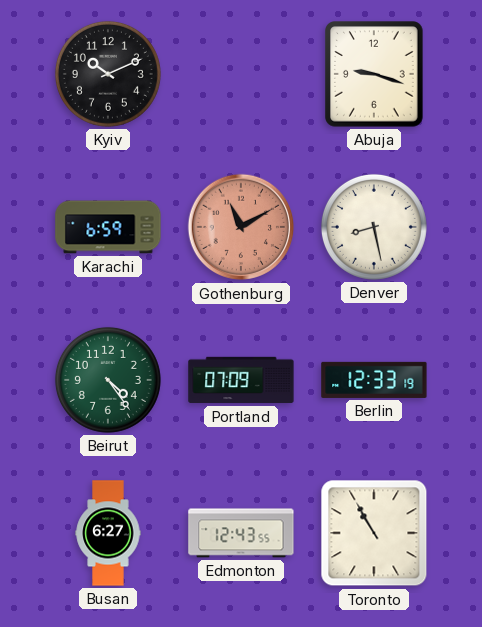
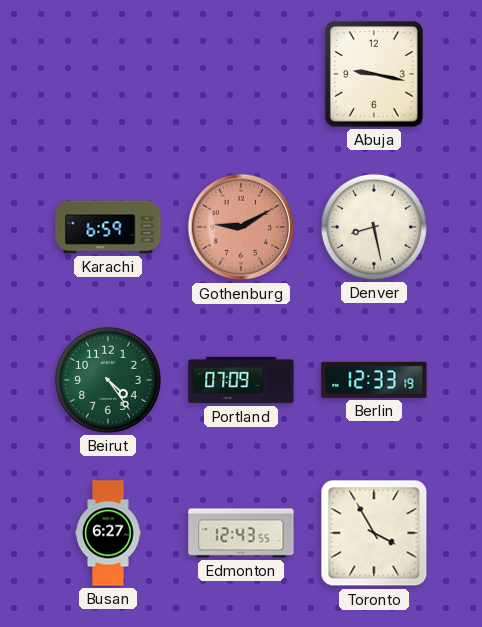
Kyiv: 10:11 -> none
Abuja: 9:18 -> 9:17
Gothenburg: 11:10 -> 9:10
Toronto: 10:55 -> 3:55
